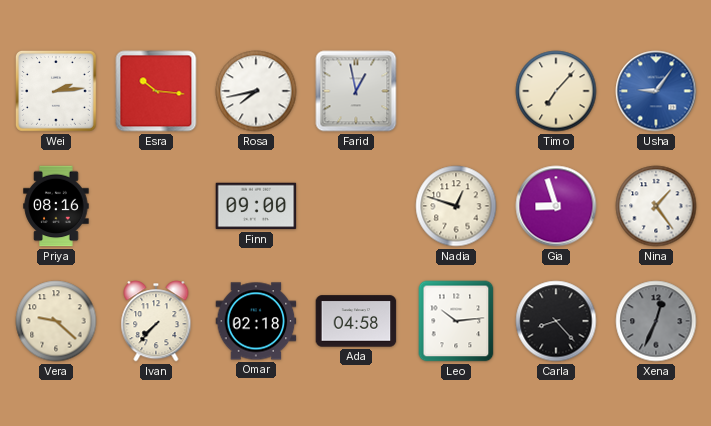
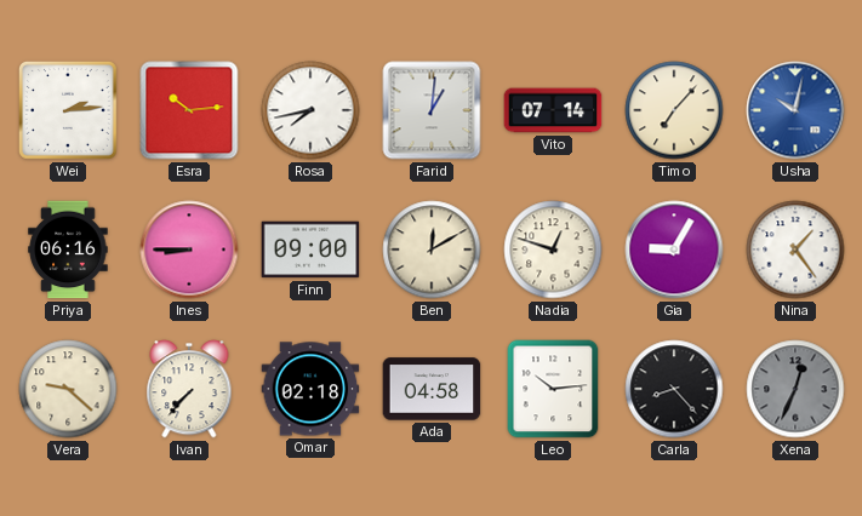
Esra: 10:16 -> 10:14
Farid: 12:58 -> 1:01
Vito: none -> 07:14
Usha: 9:06 -> 10:02
Priya: 08:16 -> 06:16
Ines: none -> 8:45
Ben: none -> 12:10
Gia: 8:57 -> 9:05
